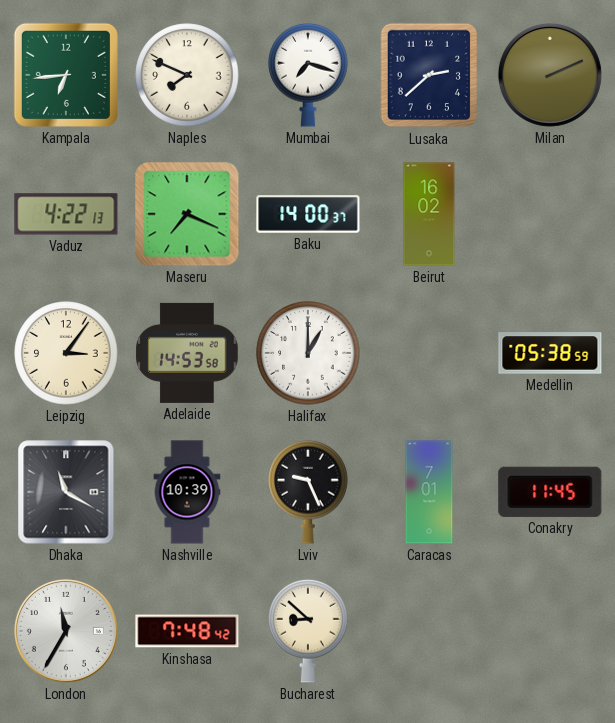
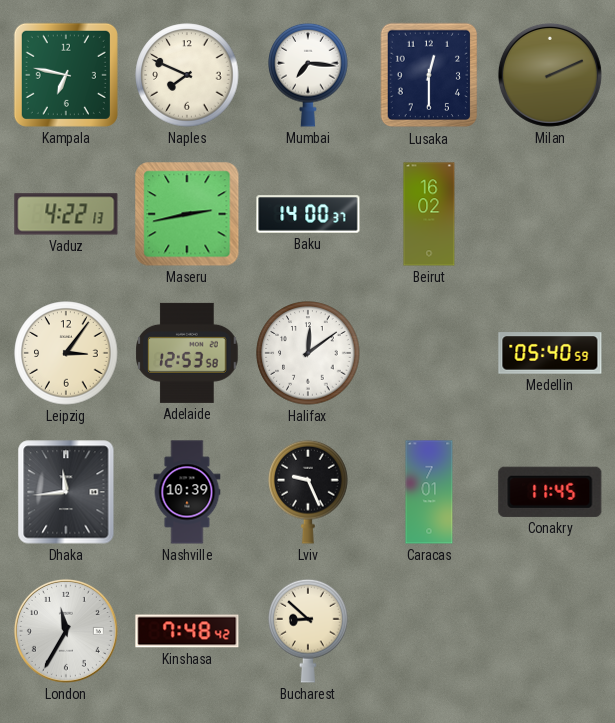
Kampala: 6:44 -> 6:47
Mumbai: 7:18 -> 7:16
Lusaka: 2:38 -> 12:30
Maseru: 7:19 -> 2:43
Adelaide: 14:53 -> 12:53
Halifax: 1:00 -> 12:09
Medellin: 05:38 -> 05:40
Dhaka: 11:20 -> 11:44
